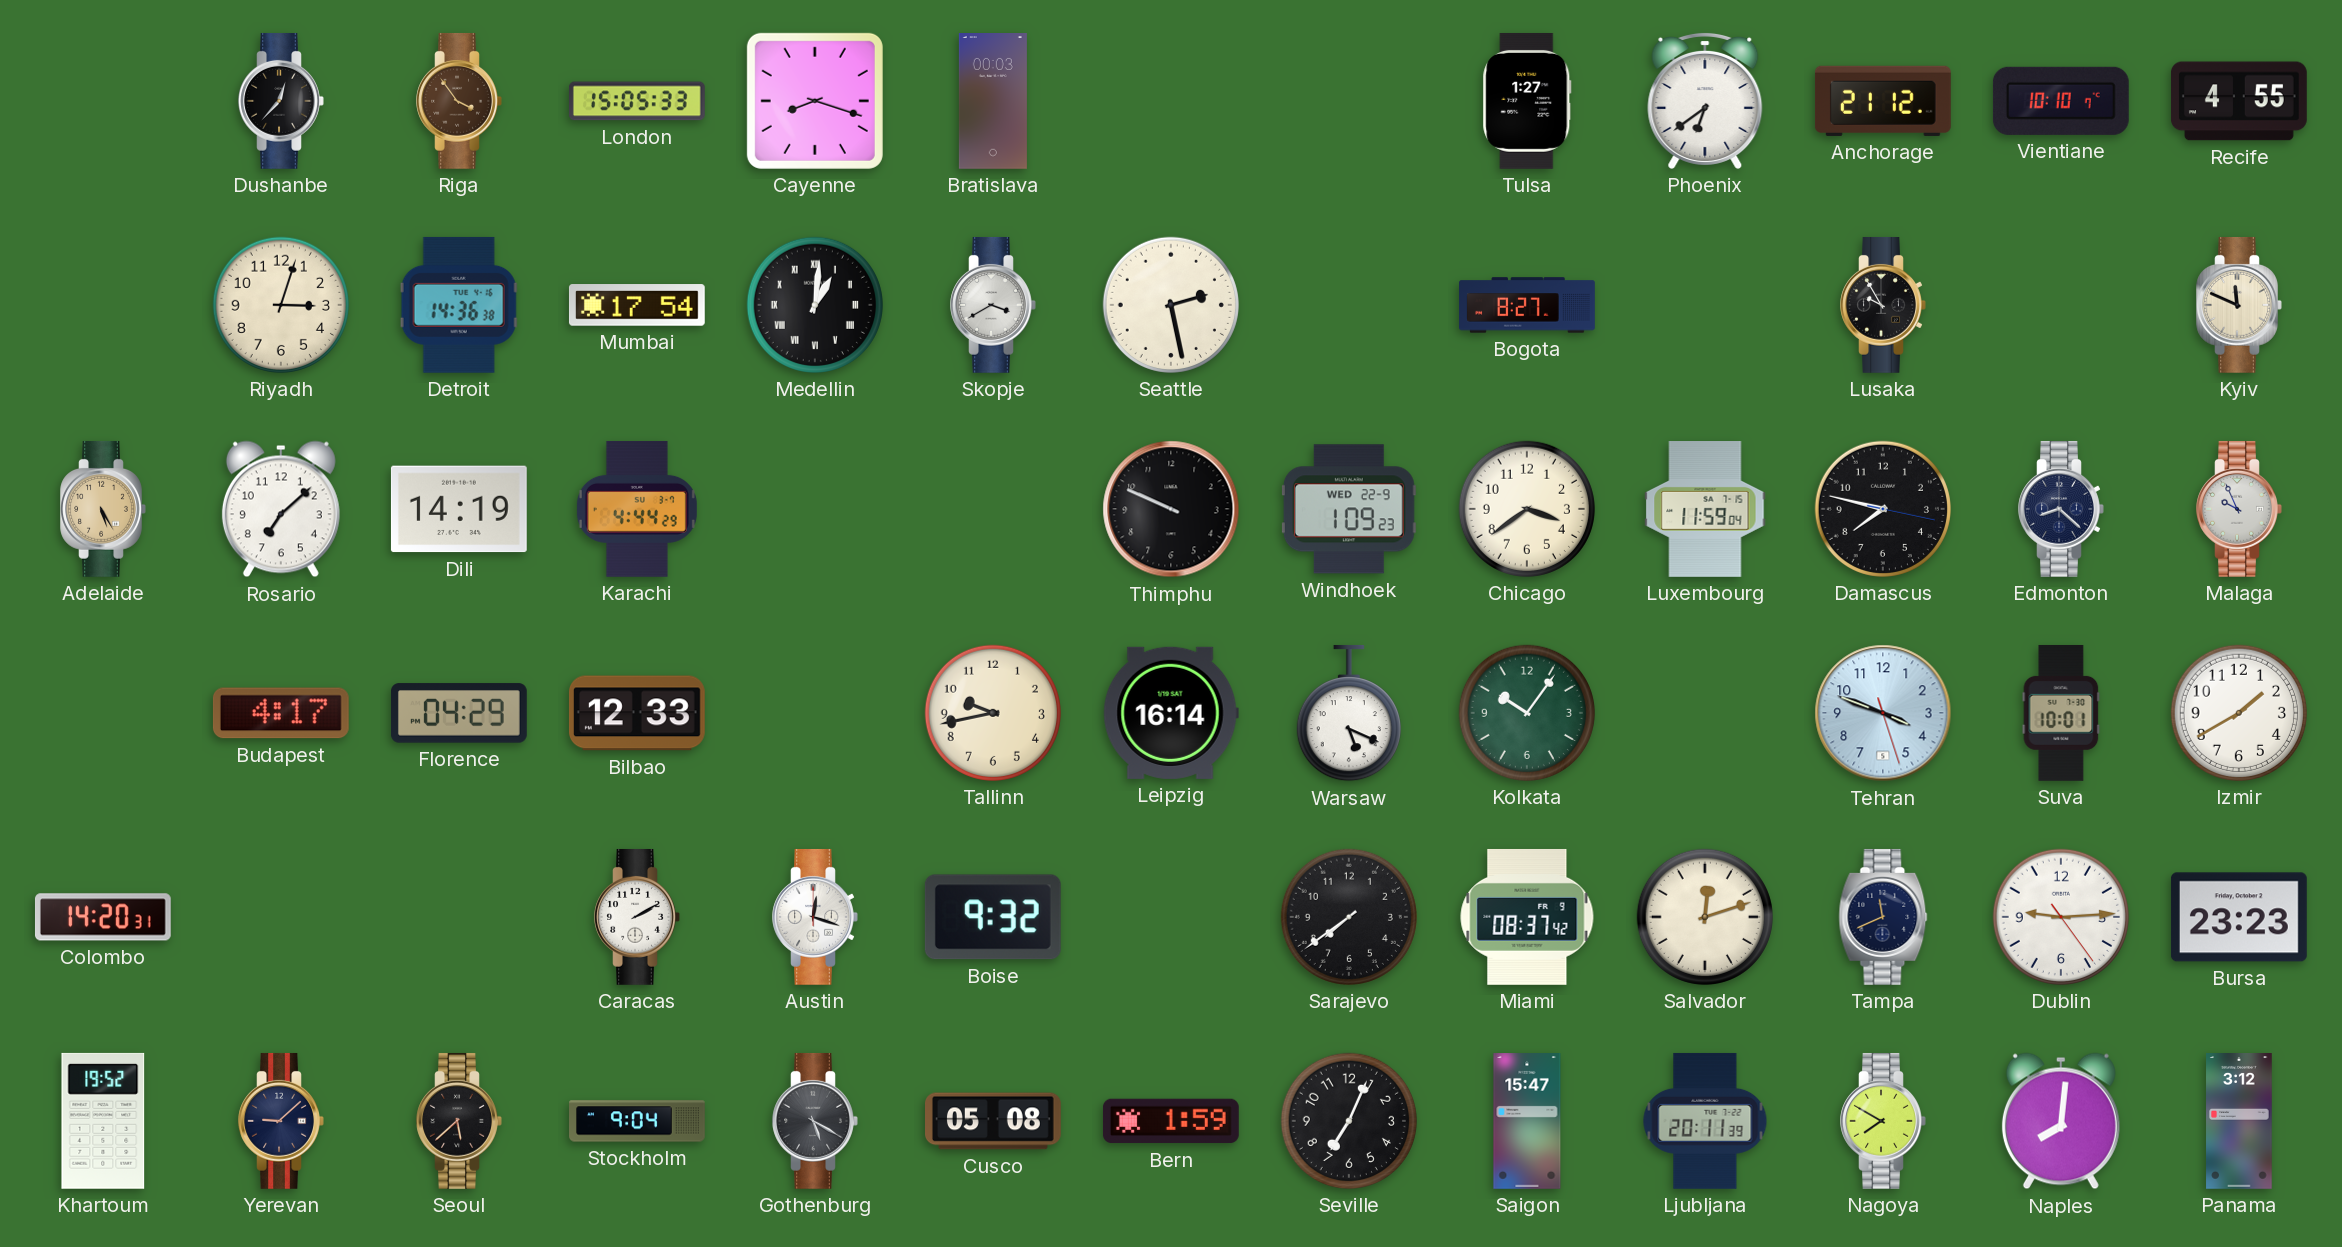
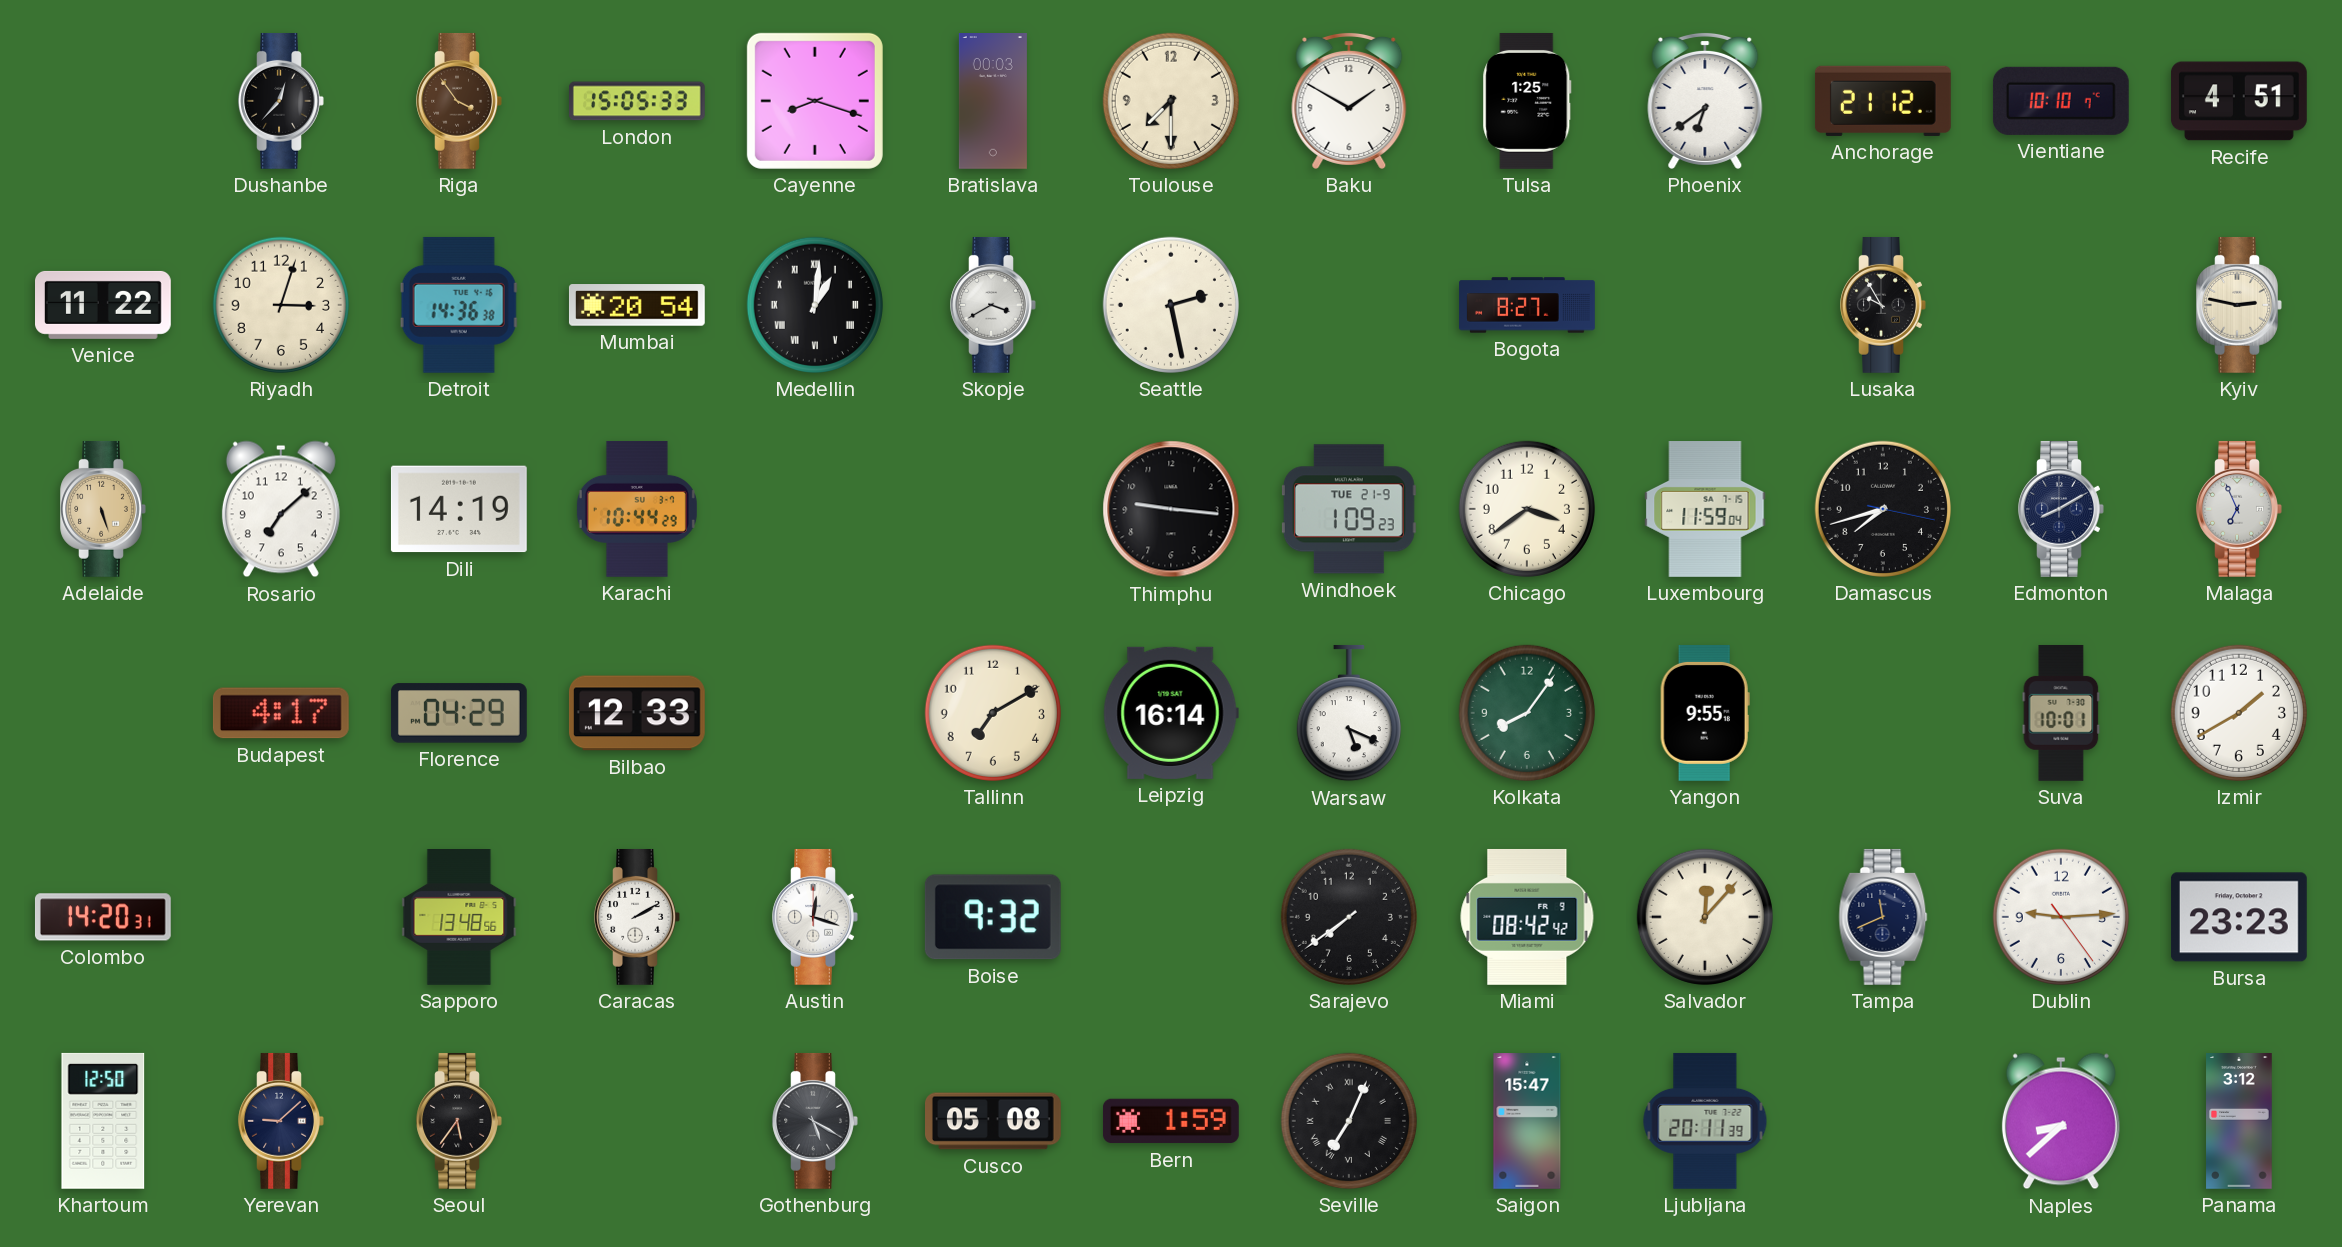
Toulouse: none -> 7:30
Baku: none -> 1:50
Tulsa: 1:27 -> 1:25
Recife: 4:55 -> 4:51
Venice: none -> 11:22
Mumbai: 17:54 -> 20:54
Kyiv: 11:49 -> 2:47
Adelaide: 5:25 -> 5:27
Karachi: 4:44 -> 10:44
Thimphu: 9:49 -> 9:16
Windhoek date: WED 22-9 -> TUE 21-9
Damascus: 7:47 -> 7:42
Edmonton: 8:22 -> 8:10
Malaga: 9:56 -> 6:56
Tallinn: 9:43 -> 7:10
Kolkata: 10:06 -> 8:06
Yangon: none -> 9:55
Tehran: 3:48 -> none
Sapporo: none -> 13:48
Miami: 08:37 -> 08:42
Salvador: 12:12 -> 12:07
Khartoum: 19:52 -> 12:50
Seoul: 5:38 -> 5:36
Stockholm: 9:04 -> none
Seville numerals: Arabic -> Roman
Nagoya: 7:50 -> none
Naples: 8:01 -> 8:38
